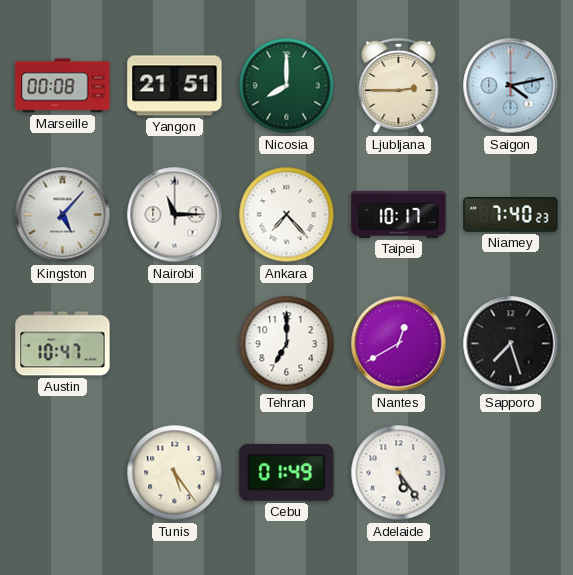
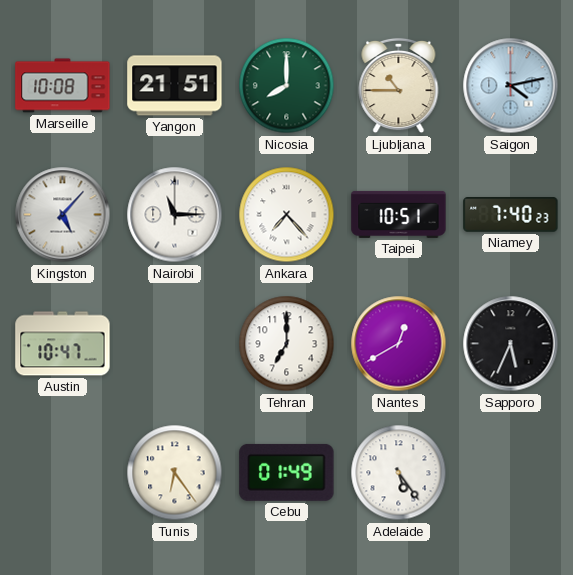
Marseille: 00:08 -> 10:08
Ljubljana: 2:45 -> 10:45
Taipei: 10:17 -> 10:51
Sapporo: 7:27 -> 5:34
Tunis: 5:24 -> 6:24
